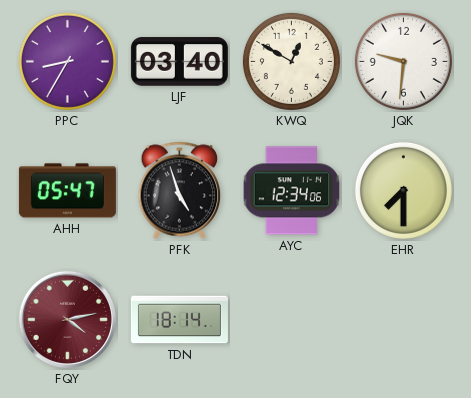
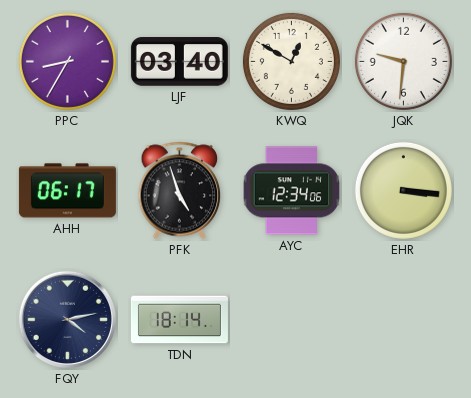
AHH: 05:47 -> 06:17
EHR: 7:30 -> 3:16
FQY dial: burgundy -> navy
